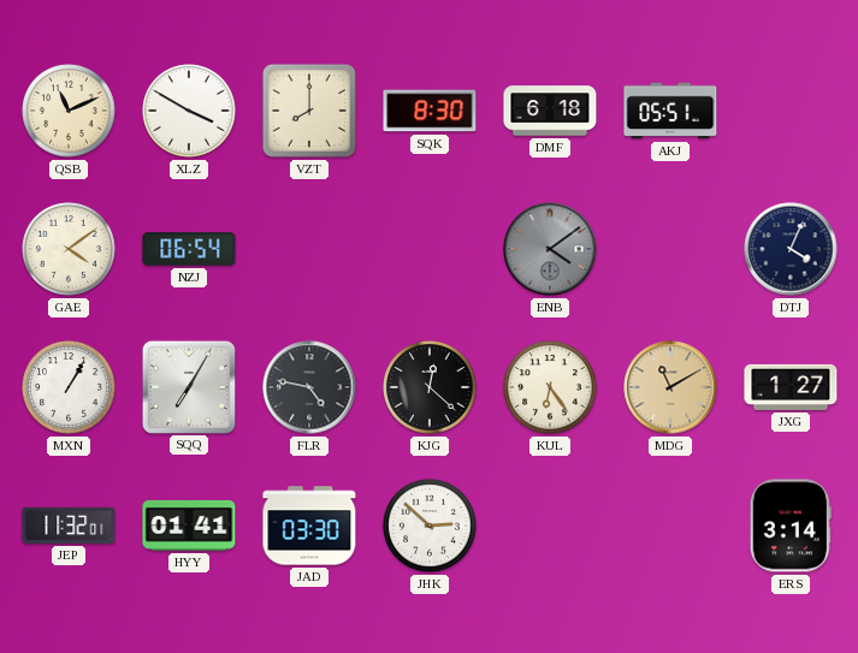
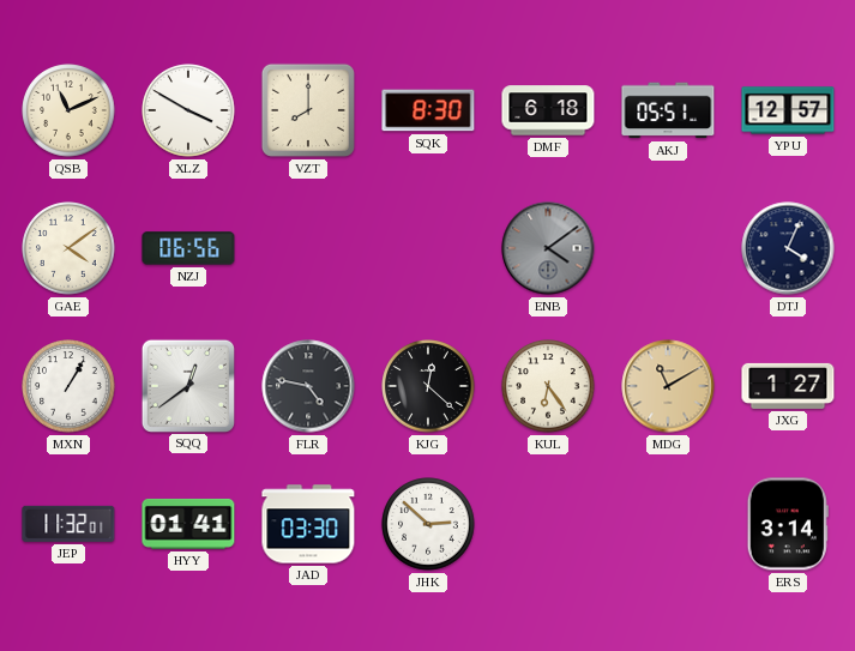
YPU: none -> 12:57
NZJ: 06:54 -> 06:56
SQQ: 7:05 -> 12:39
